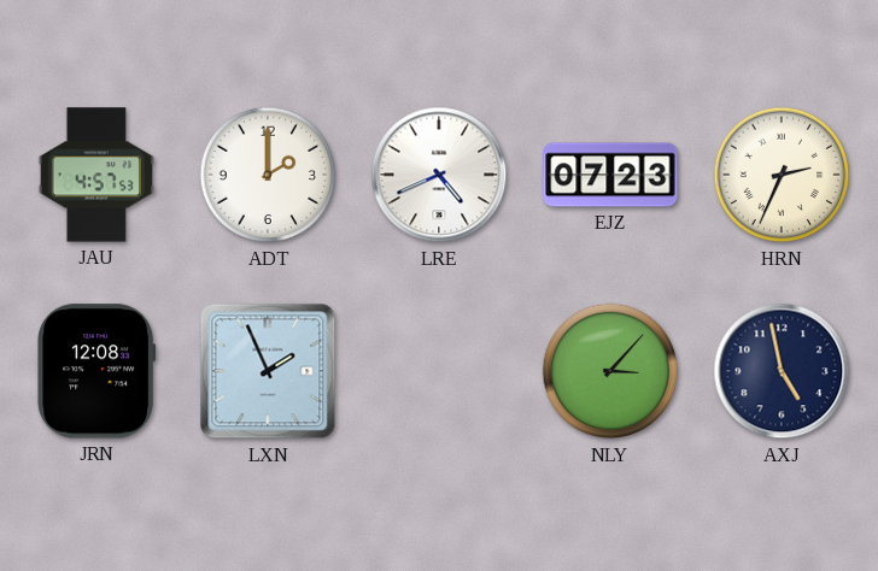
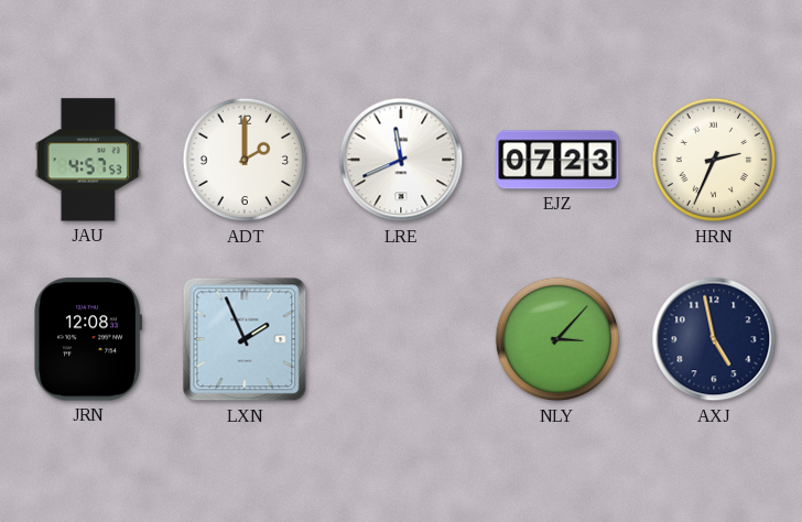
LRE: 4:41 -> 11:41
